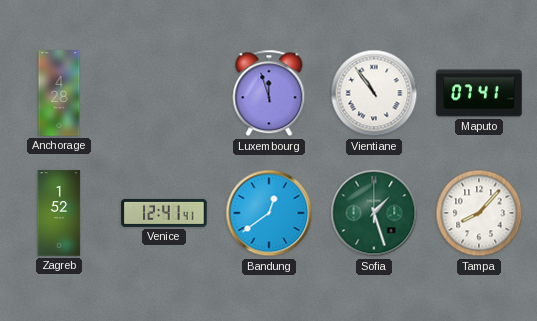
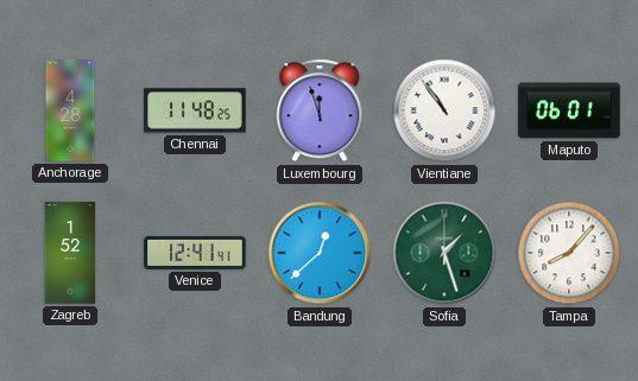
Chennai: none -> 11:48
Maputo: 07:41 -> 06:01
Bandung: 12:39 -> 12:38
